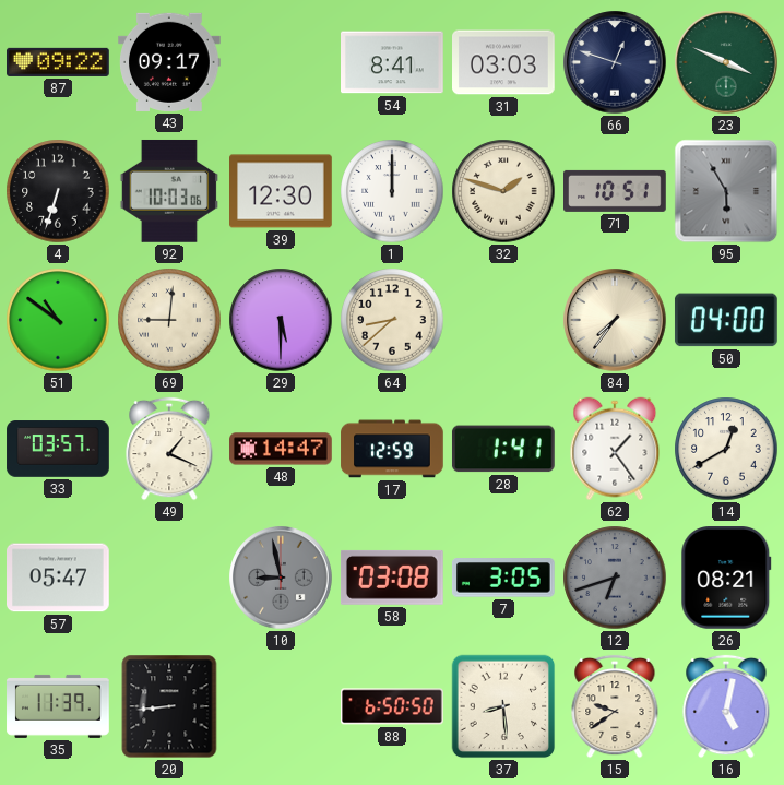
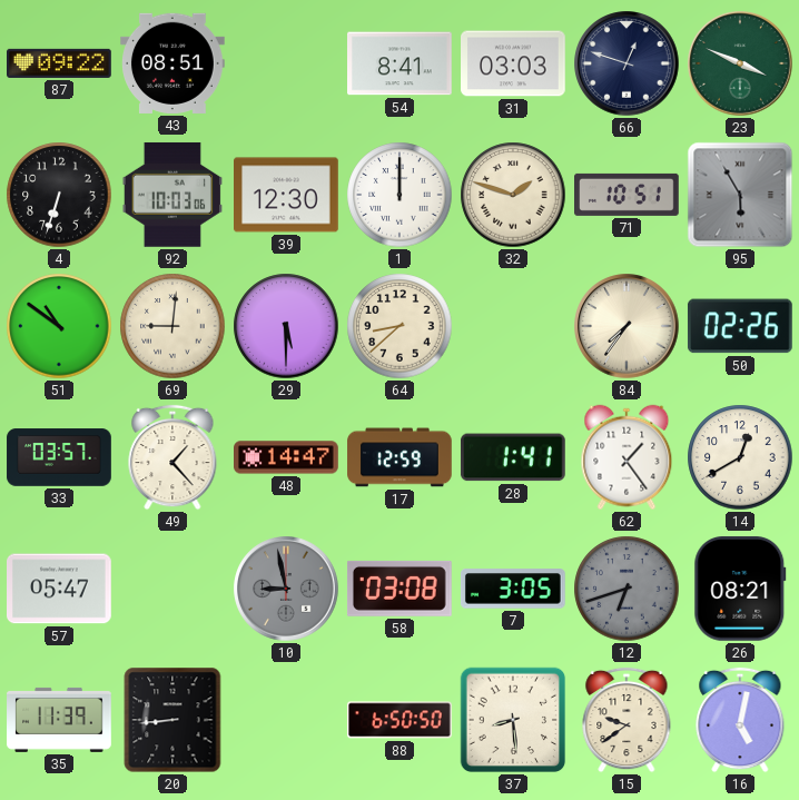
43: 09:17 -> 08:51
50: 04:00 -> 02:26
49: 1:19 -> 1:23
